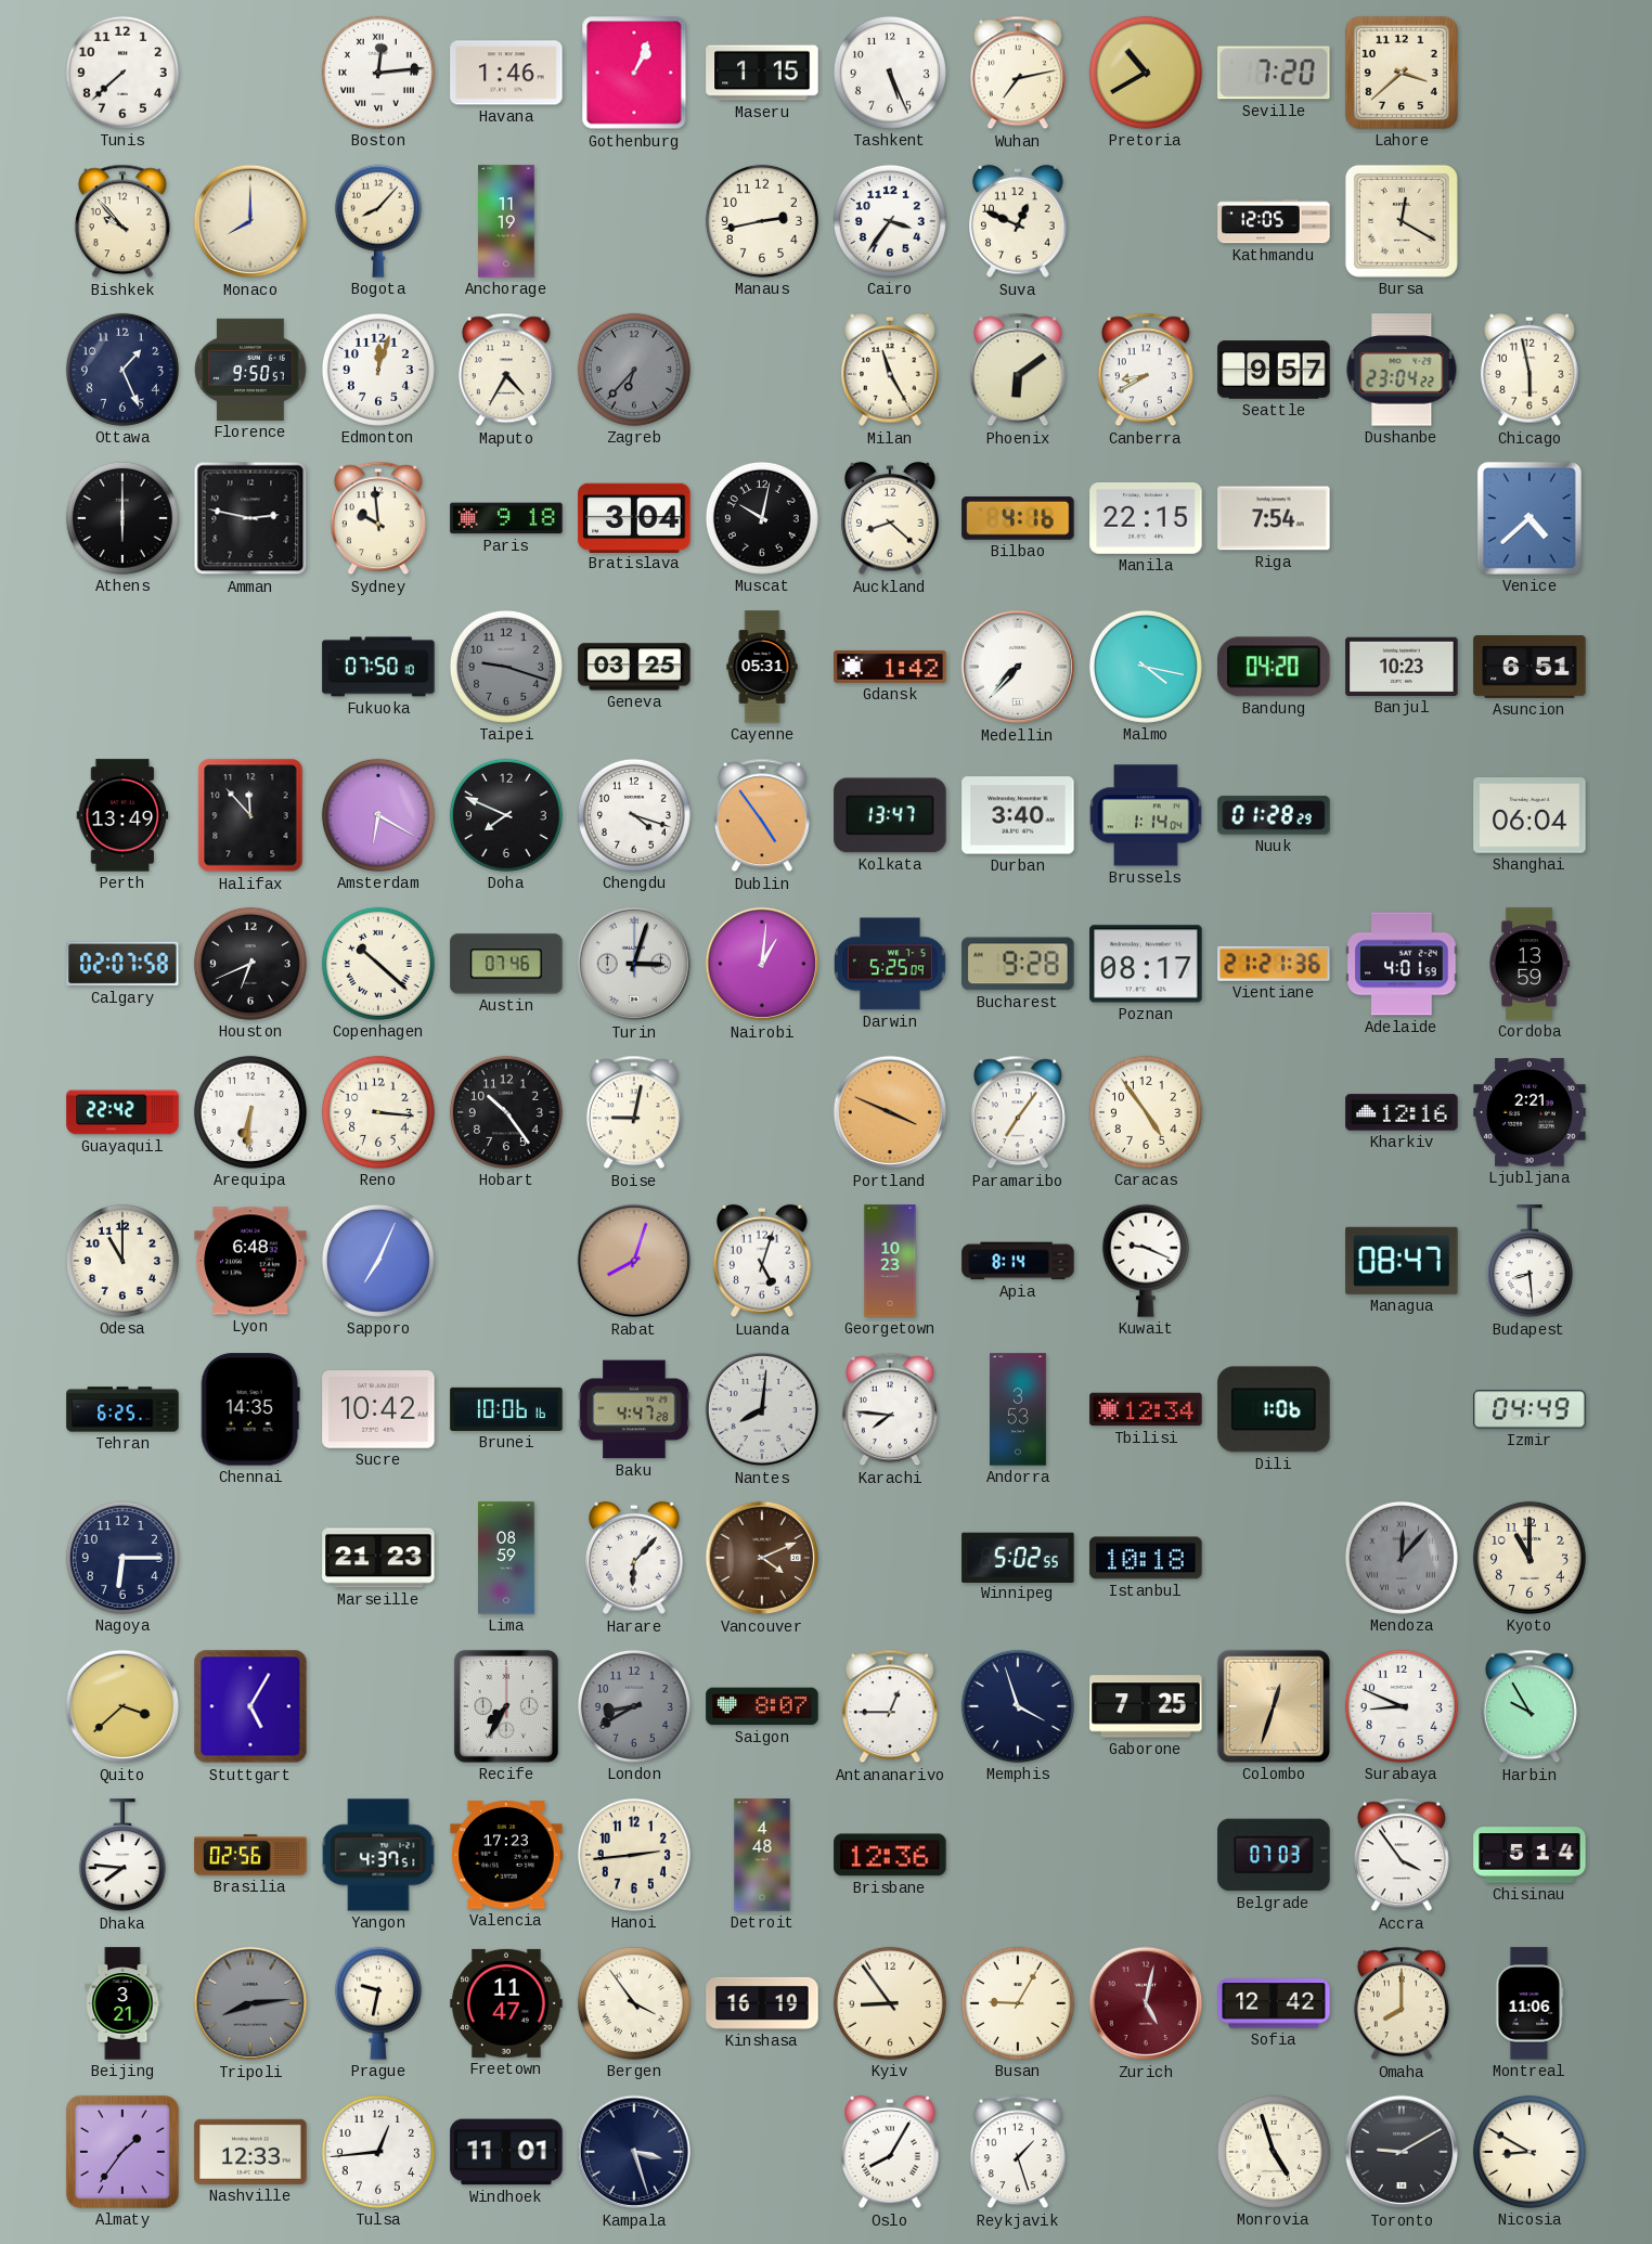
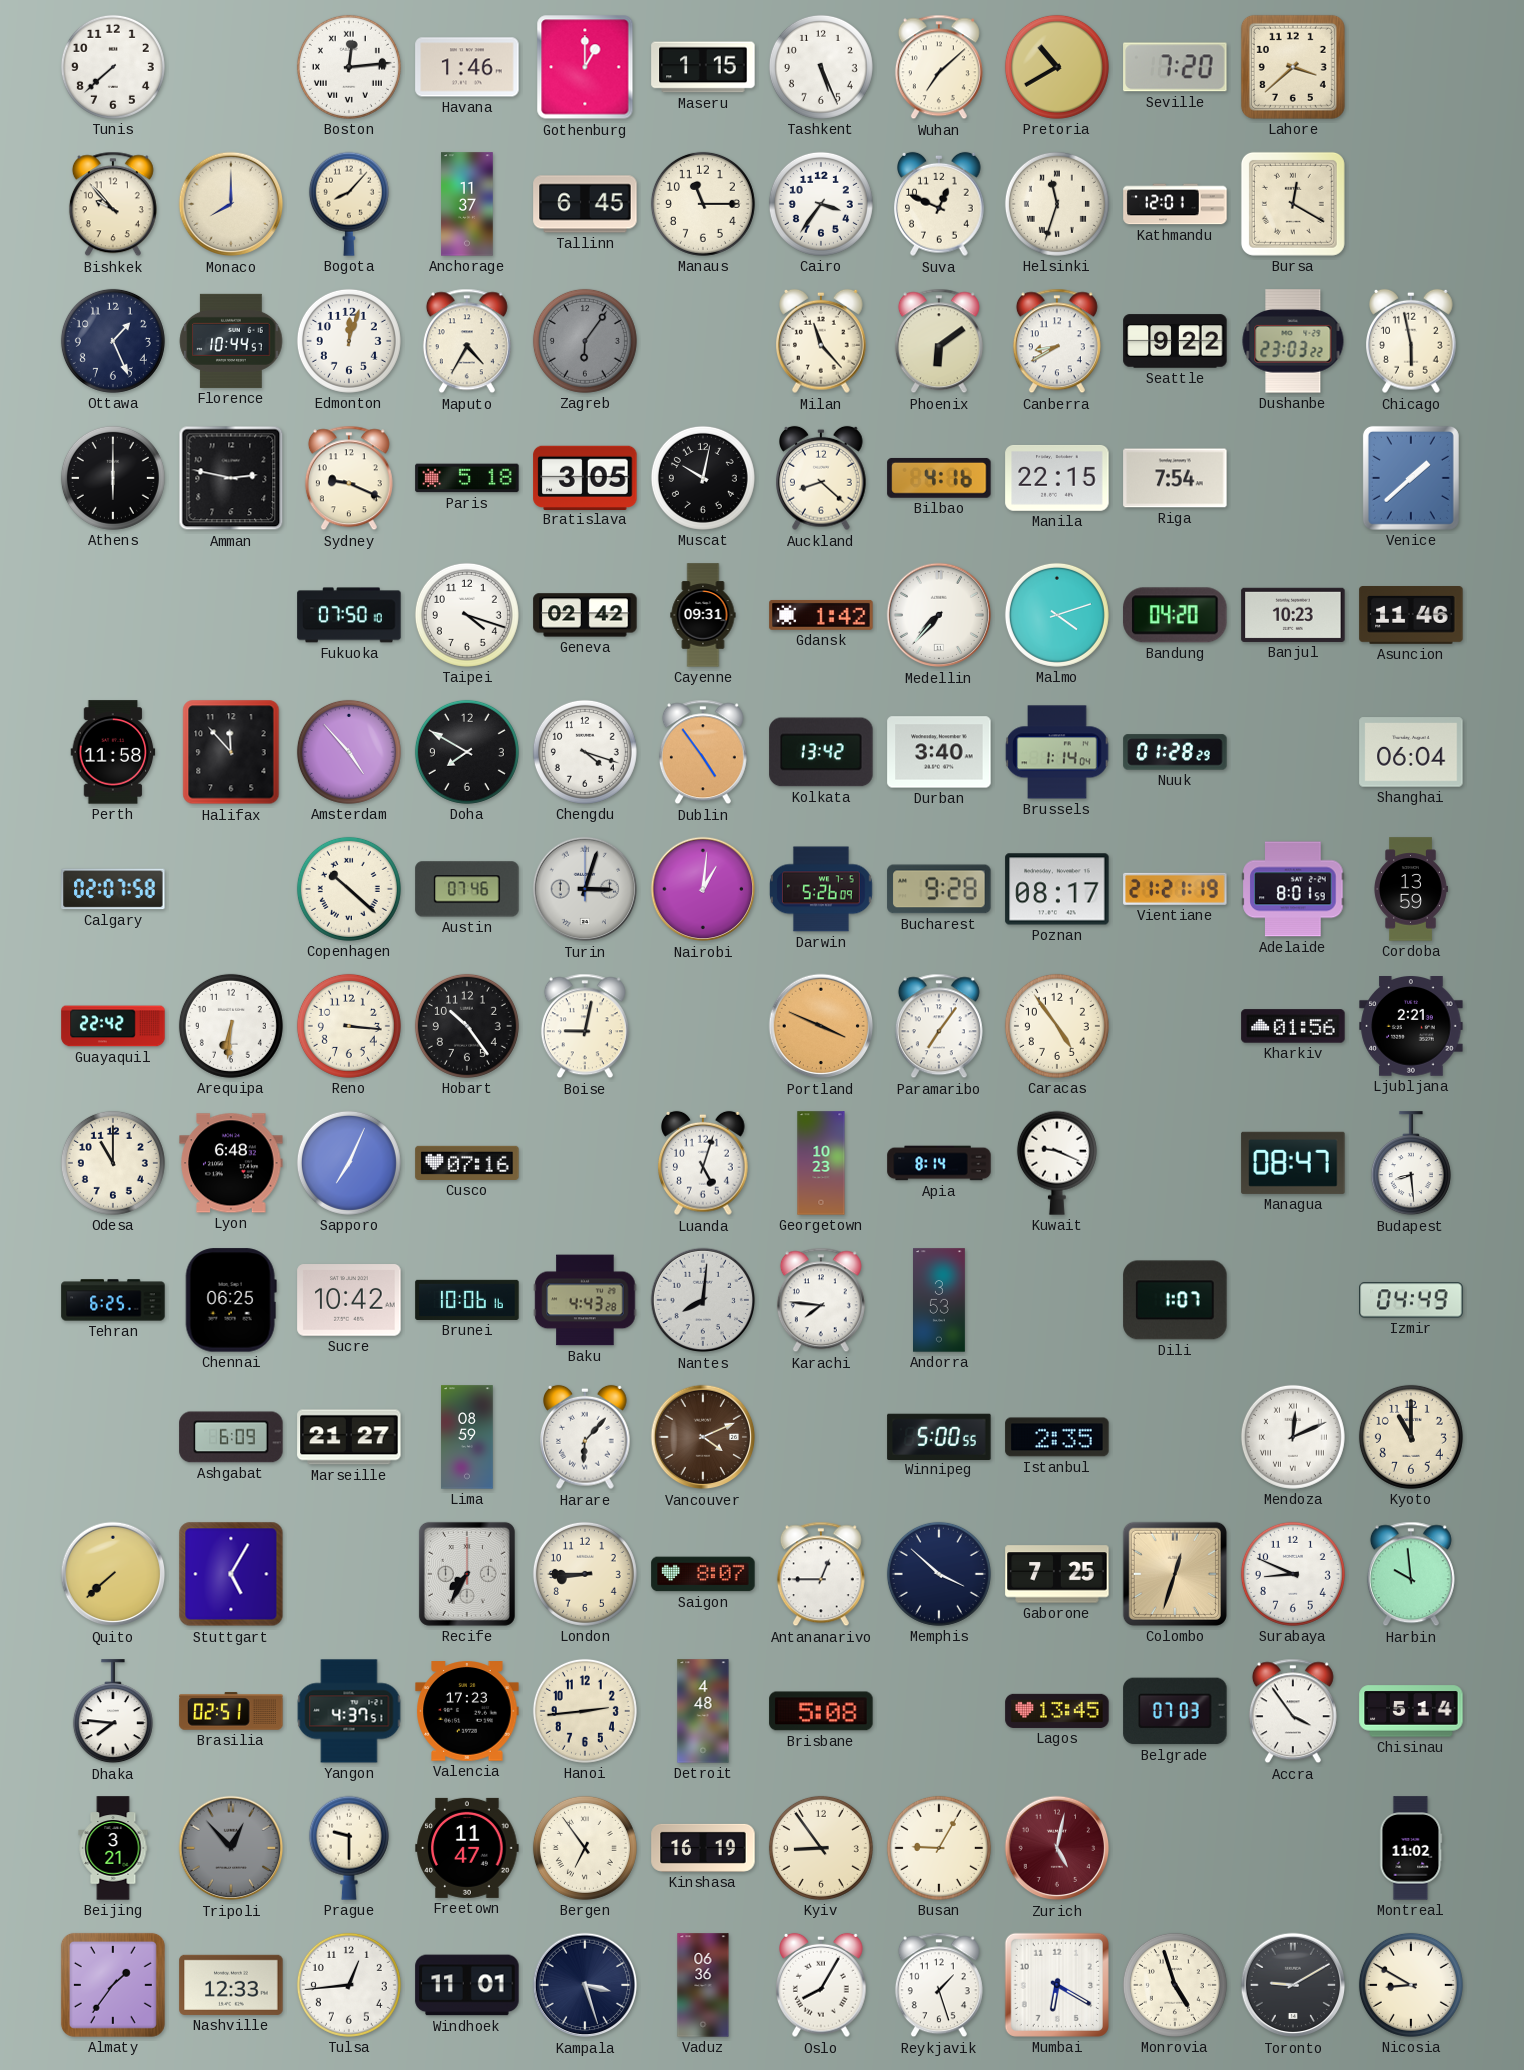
Gothenburg: 1:04 -> 1:00
Wuhan: 7:13 -> 7:08
Anchorage: 11:19 -> 11:37
Tallinn: none -> 6:45
Manaus: 2:43 -> 11:15
Helsinki: none -> 11:33
Kathmandu: 12:05 -> 12:01
Florence: 9:50 -> 10:44
Zagreb: 6:37 -> 6:06
Milan: 11:25 -> 11:23
Seattle: 9:57 -> 9:22
Dushanbe: 23:04 -> 23:03
Sydney: 9:59 -> 9:19
Paris: 9:18 -> 5:18
Bratislava: 3:04 -> 3:05
Venice: 4:38 -> 1:38
Taipei: 9:18 -> 4:18
Taipei dial: grey -> white
Geneva: 03:25 -> 02:42
Cayenne: 05:31 -> 09:31
Malmo: 4:17 -> 4:12
Asuncion: 6:51 -> 11:46
Perth: 13:49 -> 11:58
Amsterdam: 6:20 -> 4:53
Doha: 7:49 -> 7:50
Kolkata: 13:47 -> 13:42
Houston: 6:41 -> none
Darwin: 5:25 -> 5:26
Vientiane: 21:21:36 -> 21:21:19
Adelaide: 4:01 -> 8:01
Kharkiv: 12:16 -> 01:56
Cusco: none -> 07:16
Rabat: 8:03 -> none
Chennai: 14:35 -> 06:25
Baku: 4:47 -> 4:43
Tbilisi: 12:34 -> none
Dili: 1:06 -> 1:07
Nagoya: 6:15 -> none
Ashgabat: none -> 6:09
Marseille: 21:23 -> 21:27
Winnipeg: 5:02 -> 5:00
Istanbul: 10:18 -> 2:35
Mendoza: 12:07 -> 12:11
Mendoza dial: grey -> white
Quito: 3:38 -> 7:38
London: 8:40 -> 8:45
London dial: grey -> cream
Memphis: 3:57 -> 3:52
Harbin: 9:55 -> 9:59
Brasilia: 02:56 -> 02:51
Brisbane: 12:36 -> 5:08
Lagos: none -> 13:45
Tripoli: 8:14 -> 12:53
Prague: 9:32 -> 9:30
Bergen: 3:54 -> 6:54
Sofia: 12:42 -> none
Omaha: 8:00 -> none
Montreal: 11:06 -> 11:02
Vaduz: none -> 06:36
Mumbai: none -> 6:20
